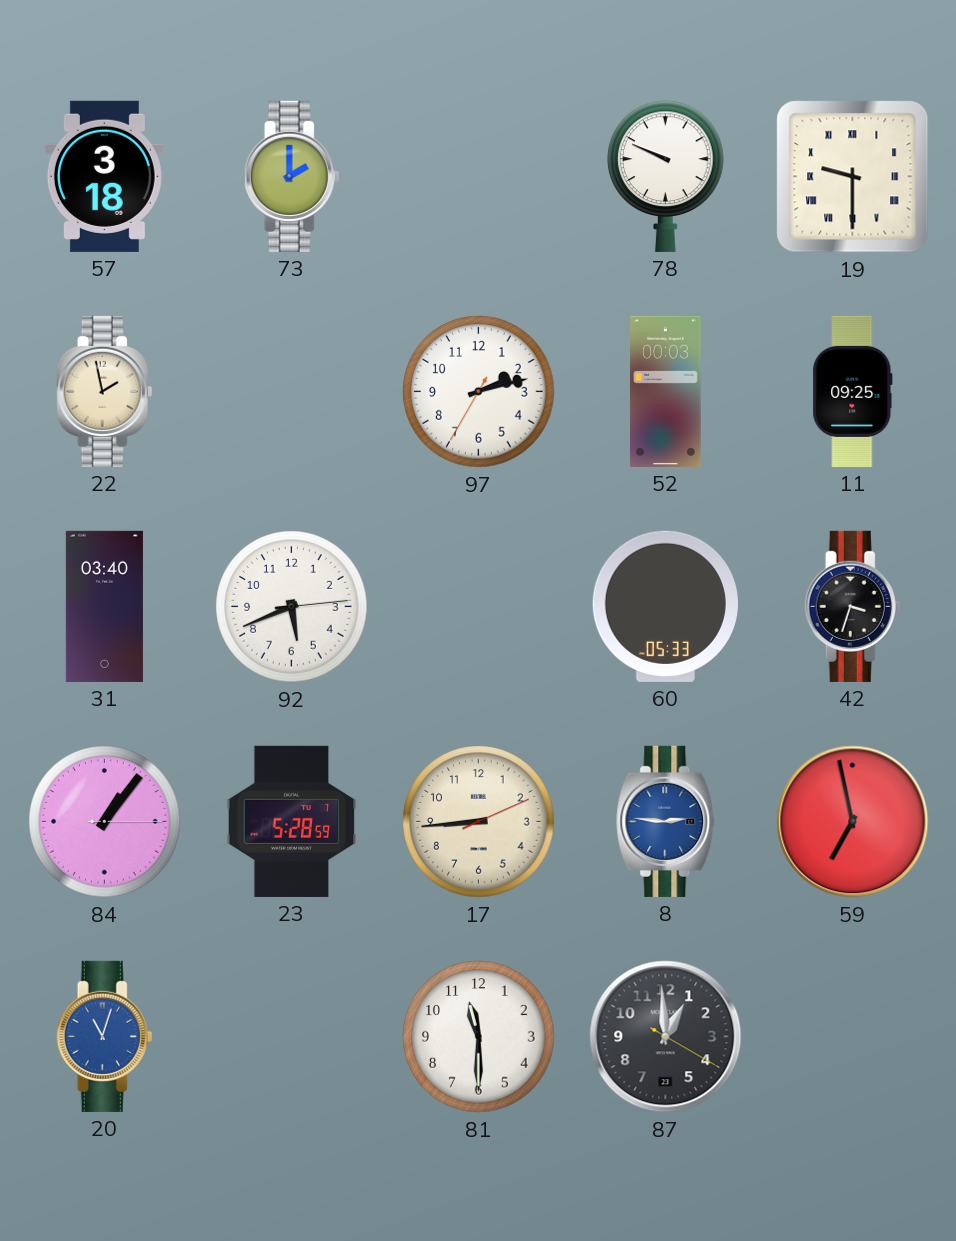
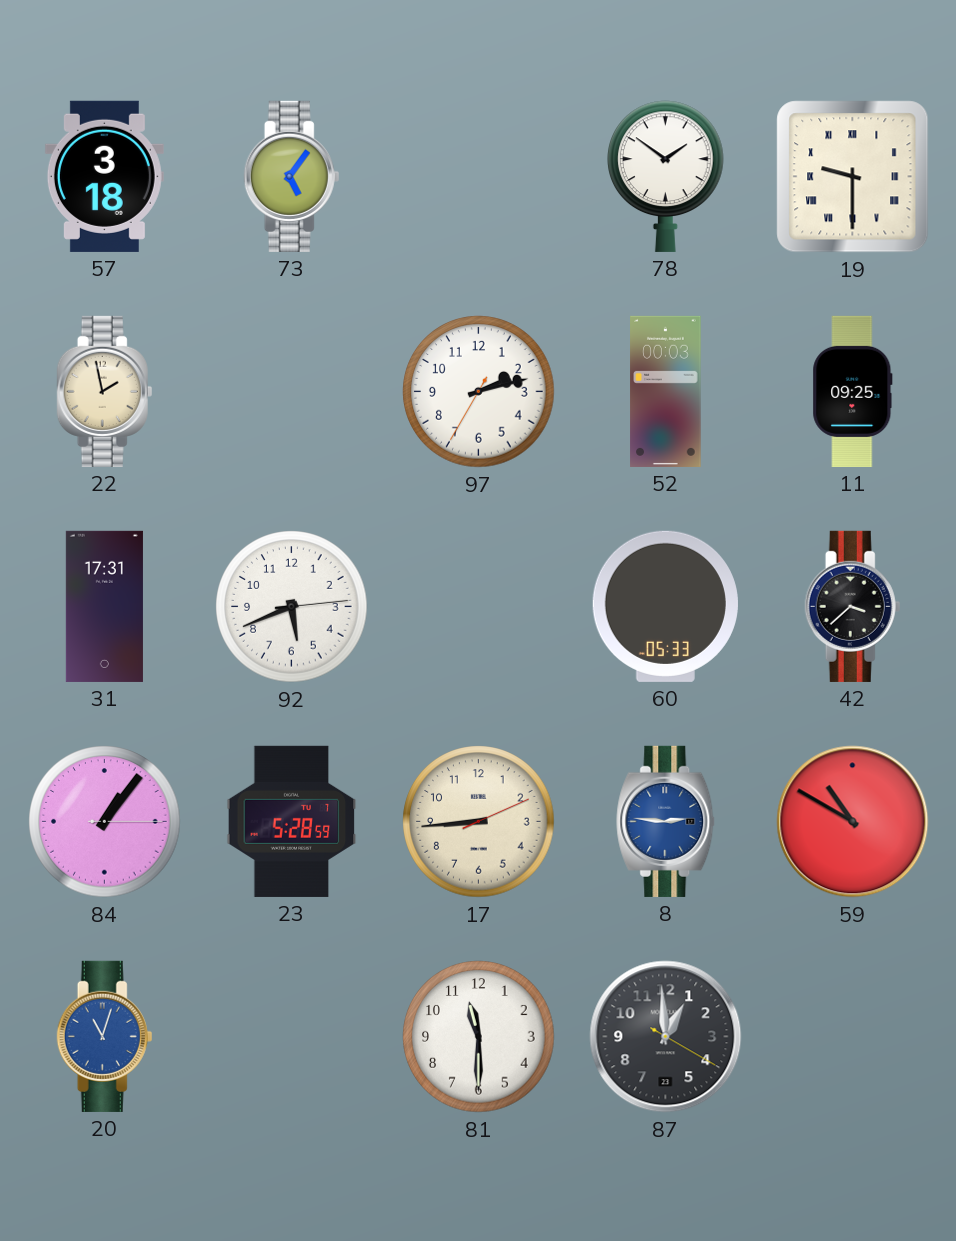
73: 2:00 -> 5:06
78: 9:49 -> 1:51
31: 03:40 -> 17:31
42: 3:33 -> 3:38
59: 6:58 -> 10:50
